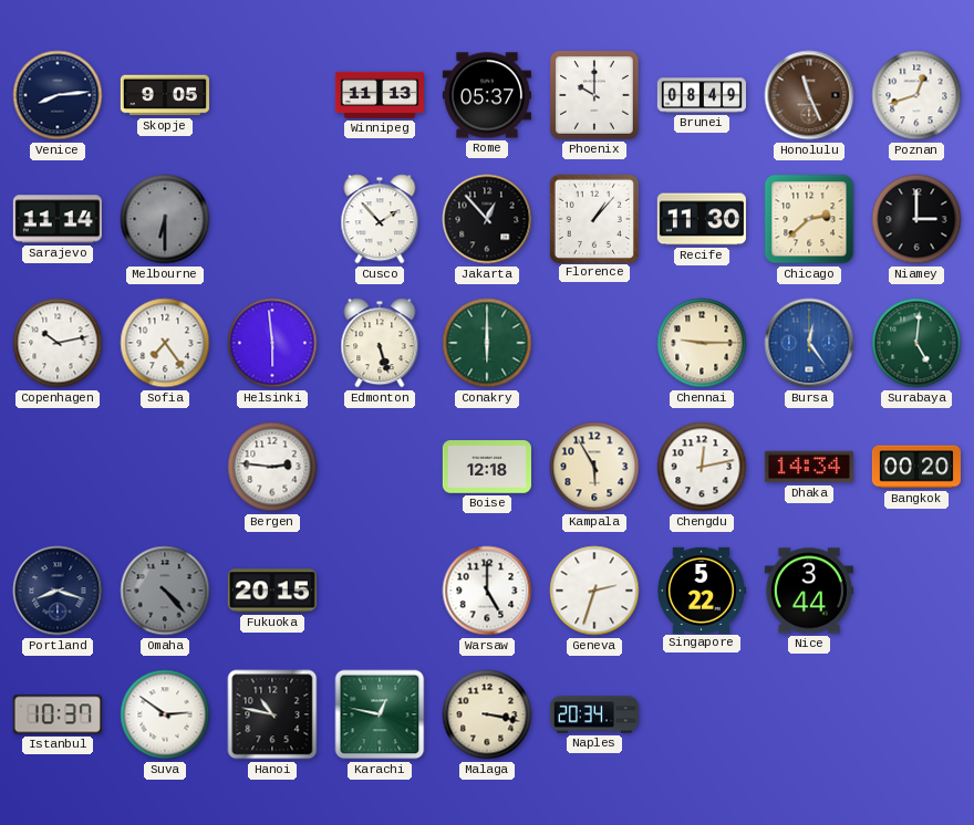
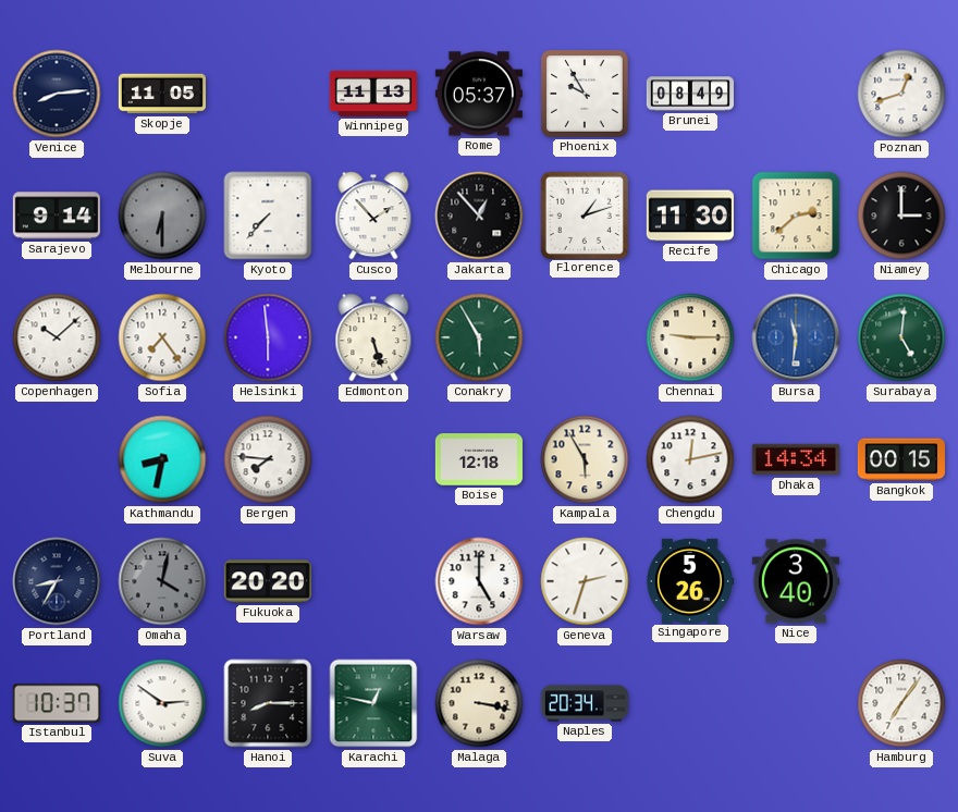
Skopje: 9:05 -> 11:05
Phoenix: 10:00 -> 9:55
Honolulu: 11:26 -> none
Sarajevo: 11:14 -> 9:14
Kyoto: none -> 7:37
Florence: 1:07 -> 1:12
Copenhagen: 10:13 -> 10:08
Conakry: 6:00 -> 5:55
Bursa: 12:24 -> 11:31
Kathmandu: none -> 8:32
Bergen: 2:46 -> 7:46
Bangkok: 00:20 -> 00:15
Portland: 8:18 -> 8:35
Omaha: 4:23 -> 4:02
Fukuoka: 20:15 -> 20:20
Singapore: 5:22 -> 5:26
Nice: 3:44 -> 3:40
Hanoi: 10:47 -> 8:15
Hamburg: none -> 7:06
